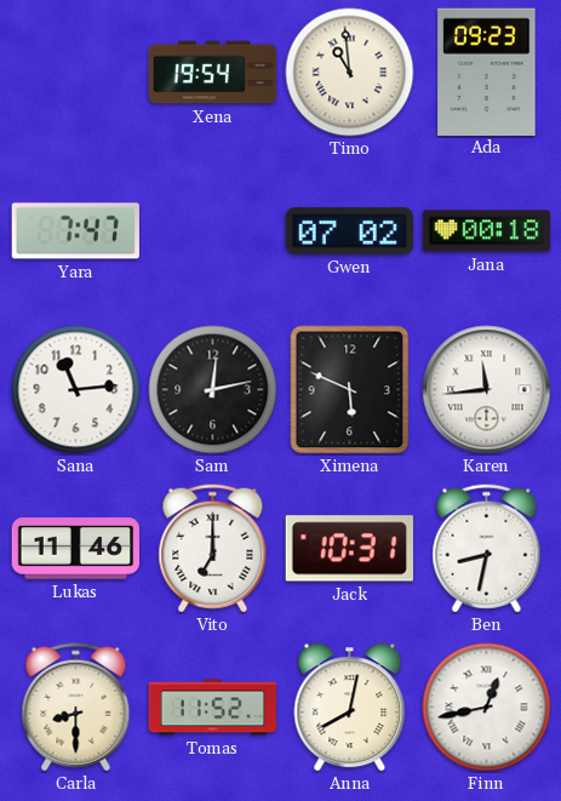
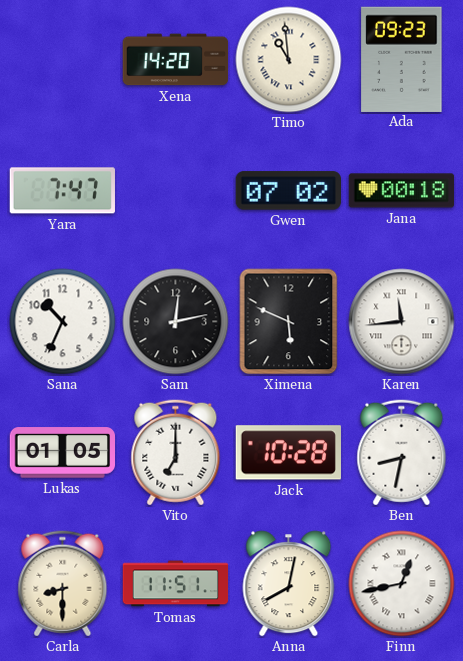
Xena: 19:54 -> 14:20
Sana: 11:14 -> 10:34
Lukas: 11:46 -> 01:05
Jack: 10:31 -> 10:28
Tomas: 11:52 -> 11:51
